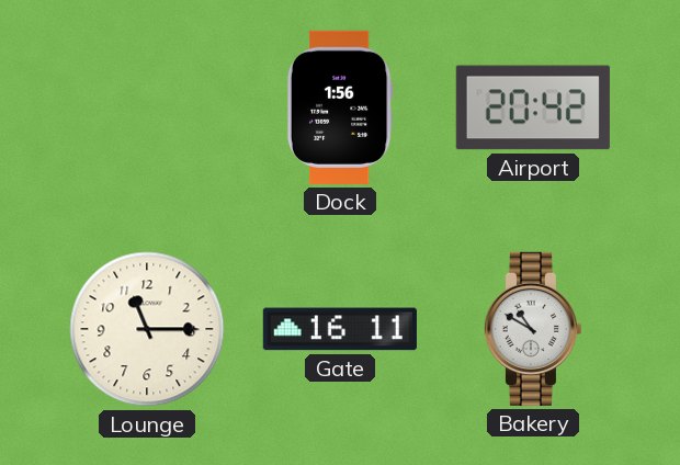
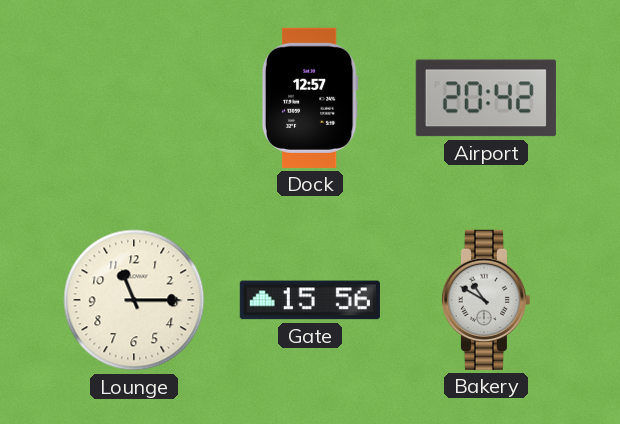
Dock: 1:56 -> 12:57
Gate: 16:11 -> 15:56
